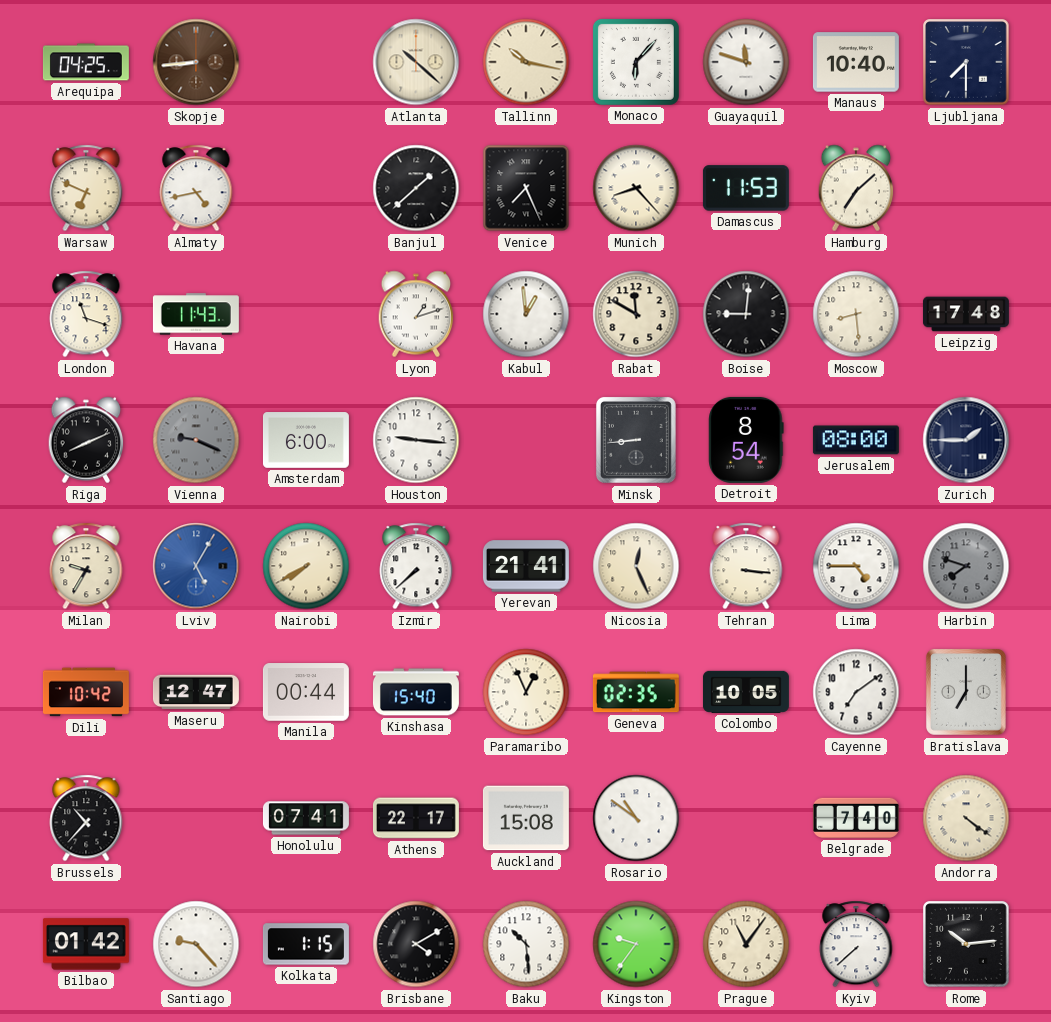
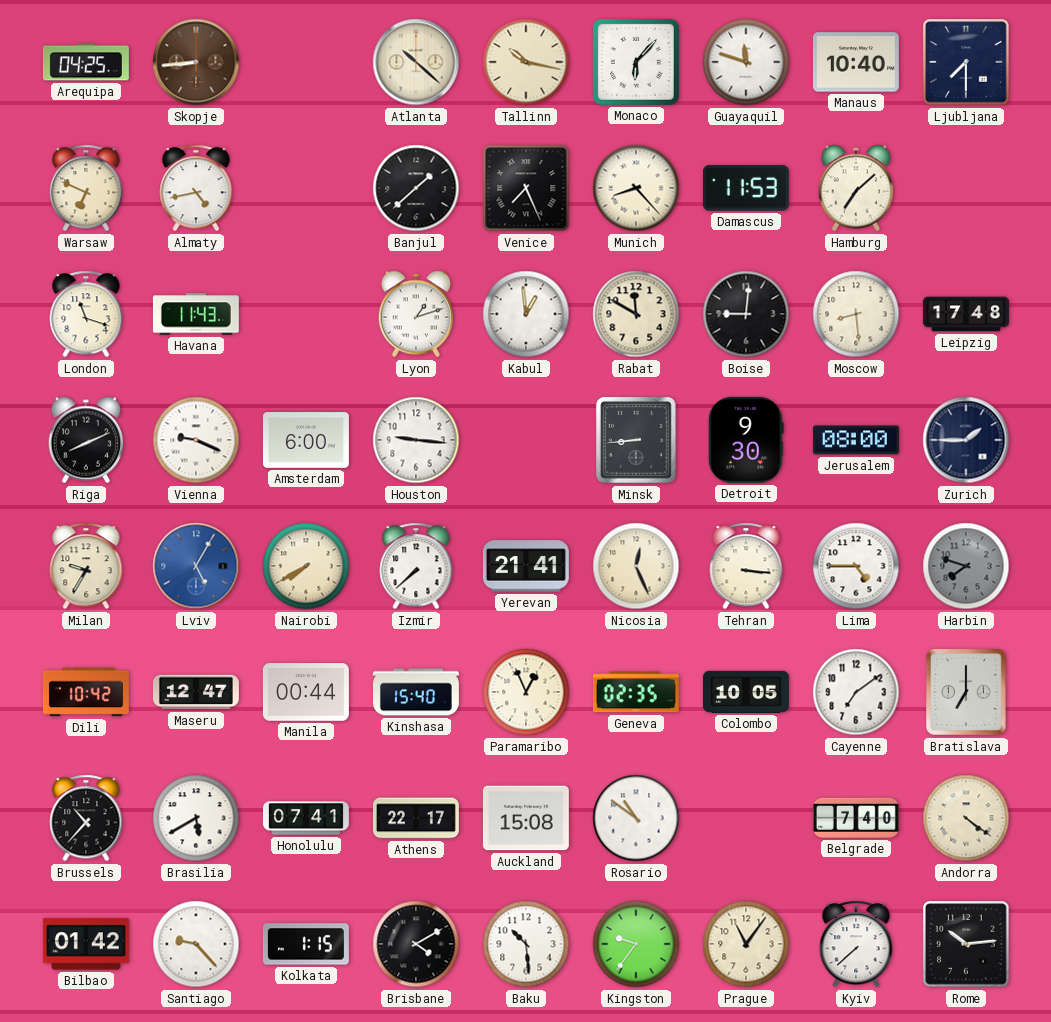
Vienna dial: grey -> white
Detroit: 8:54 -> 9:30
Brasilia: none -> 5:40
